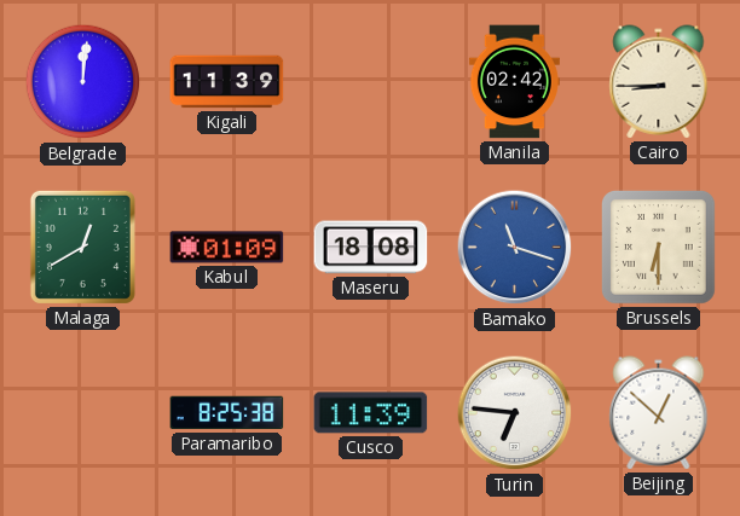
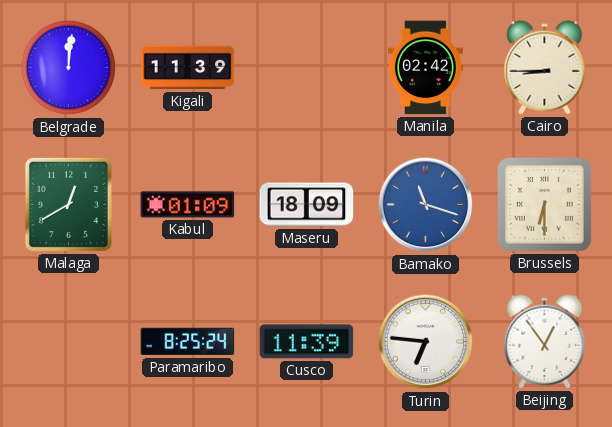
Maseru: 18:08 -> 18:09
Paramaribo: 8:25:38 -> 8:25:24
Beijing: 12:52 -> 12:54
